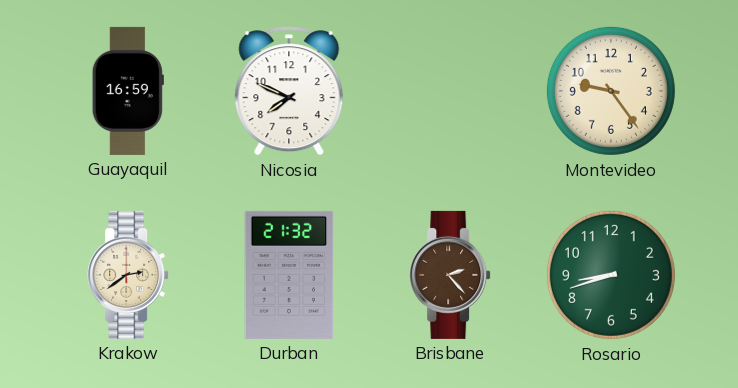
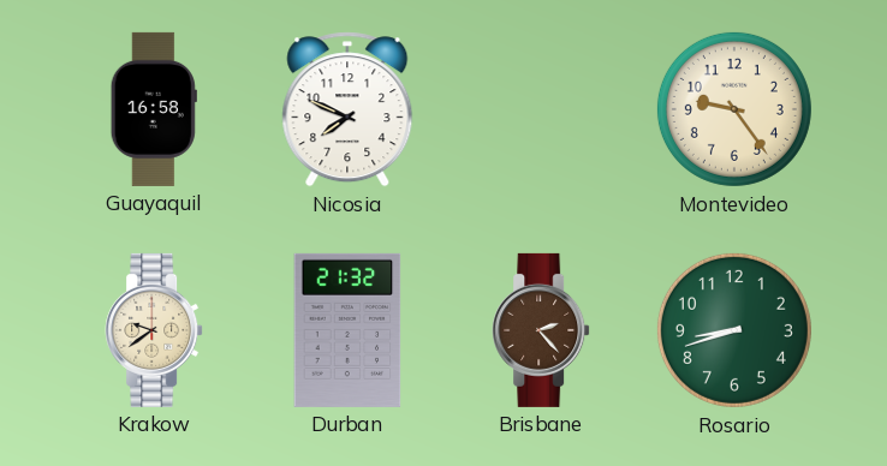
Guayaquil: 16:59 -> 16:58
Krakow: 2:39 -> 9:39
